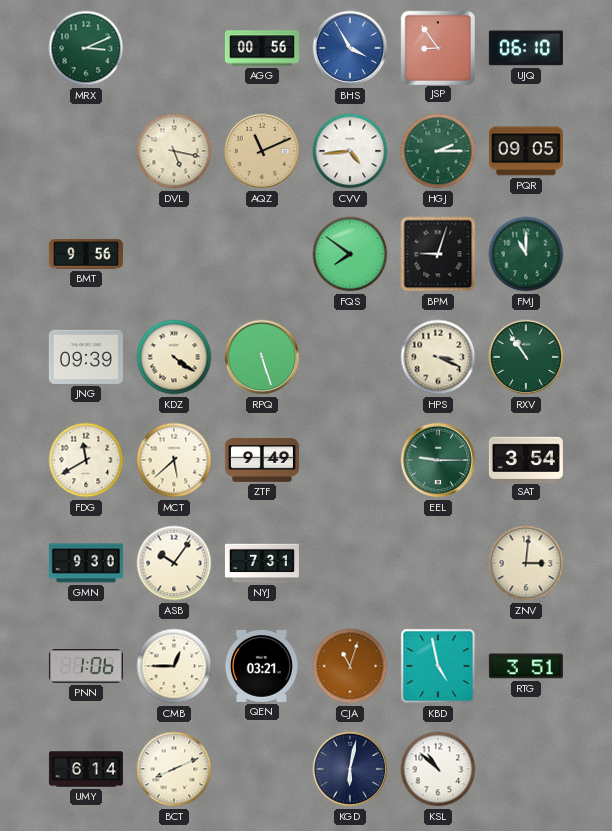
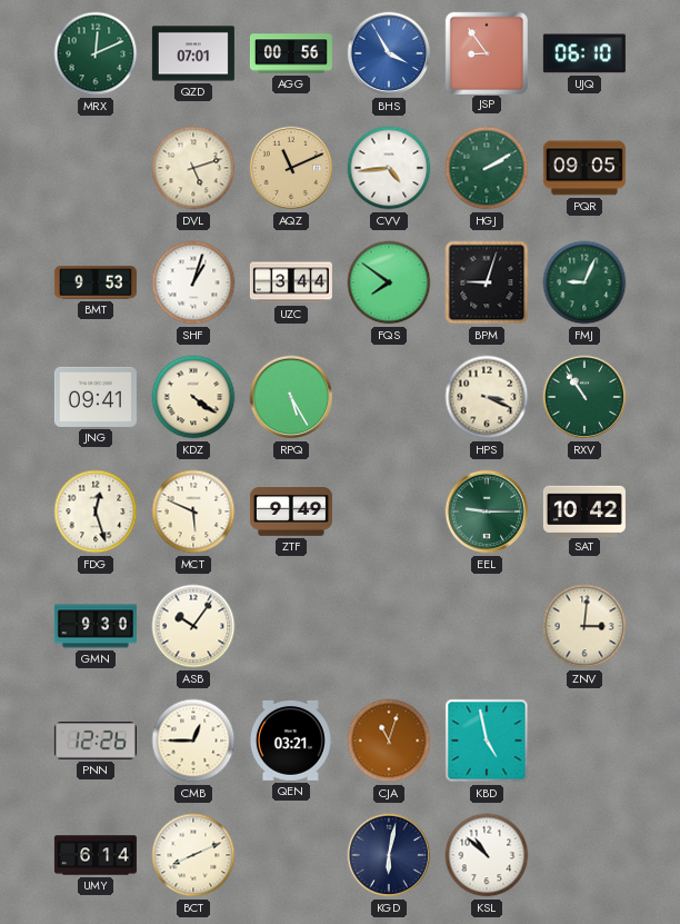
MRX: 3:11 -> 12:11
QZD: none -> 07:01
DVL: 5:17 -> 5:12
HGJ: 2:15 -> 2:10
BMT: 9:56 -> 9:53
SHF: none -> 1:03
UZC: none -> 3:44
FMJ: 11:00 -> 9:04
JNG: 09:39 -> 09:41
RPQ: 5:27 -> 5:25
FDG: 11:40 -> 12:27
MCT: 5:38 -> 5:49
SAT: 3:54 -> 10:42
NYJ: 7:31 -> none
PNN: 1:06 -> 12:26
RTG: 3:51 -> none
